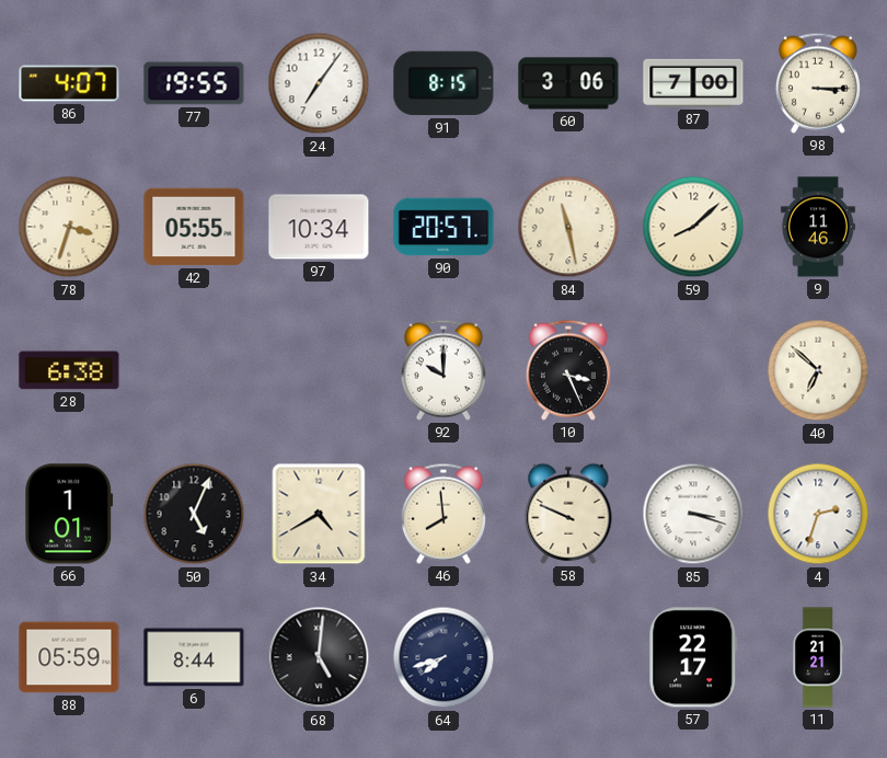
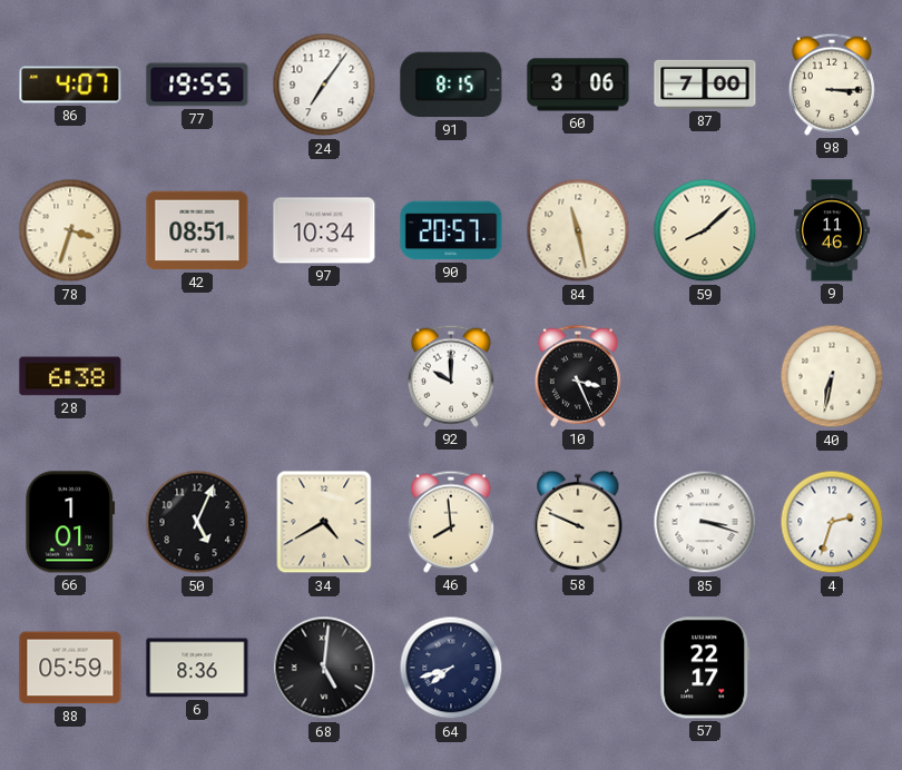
42: 05:55 -> 08:51
40: 6:52 -> 6:32
6: 8:44 -> 8:36
11: 21:21 -> none
